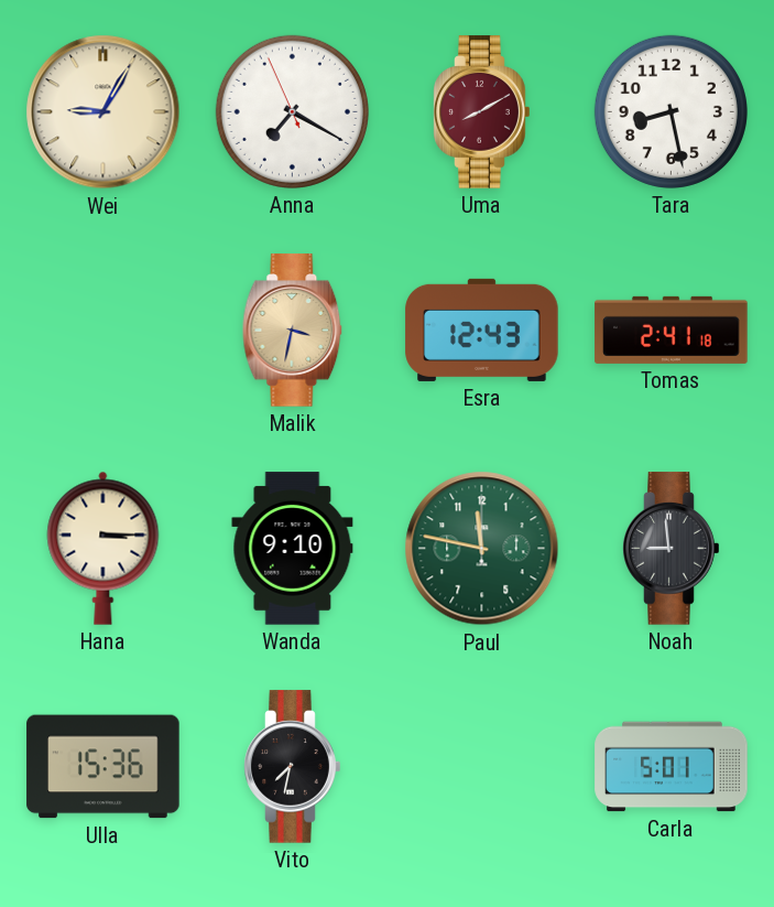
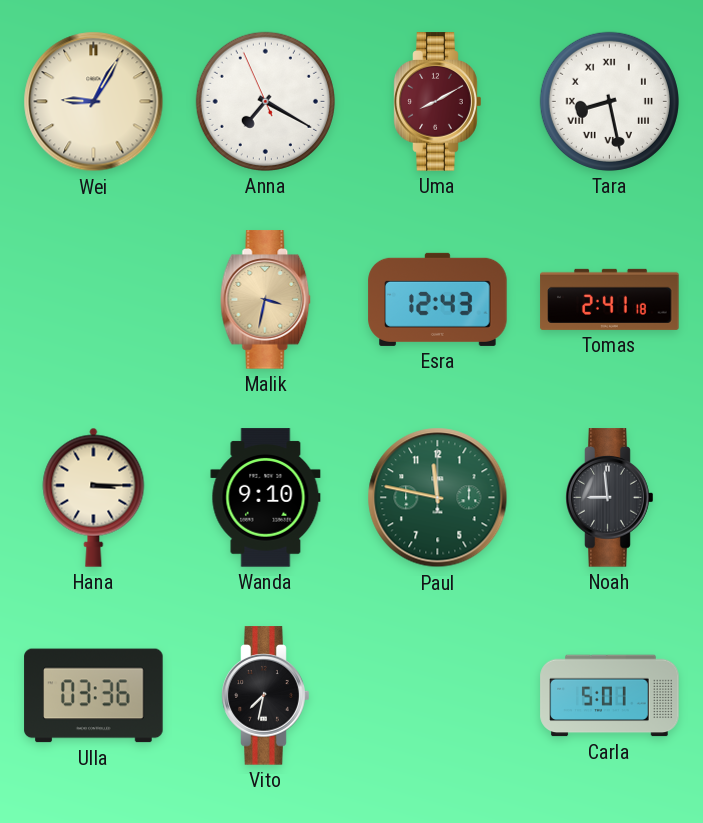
Tara numerals: Arabic -> Roman
Ulla: 15:36 -> 03:36
